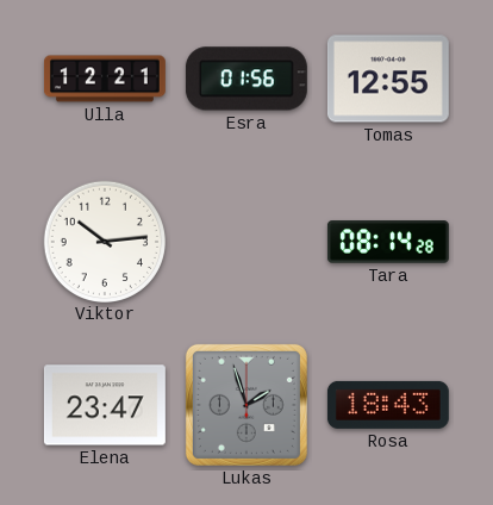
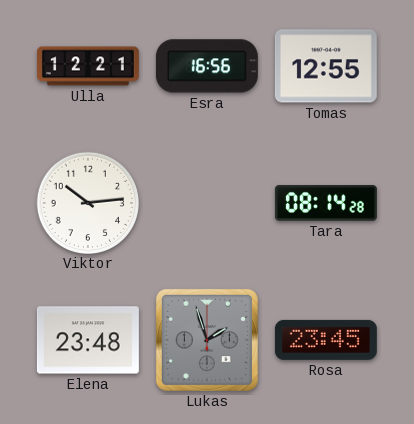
Esra: 01:56 -> 16:56
Elena: 23:47 -> 23:48
Rosa: 18:43 -> 23:45
